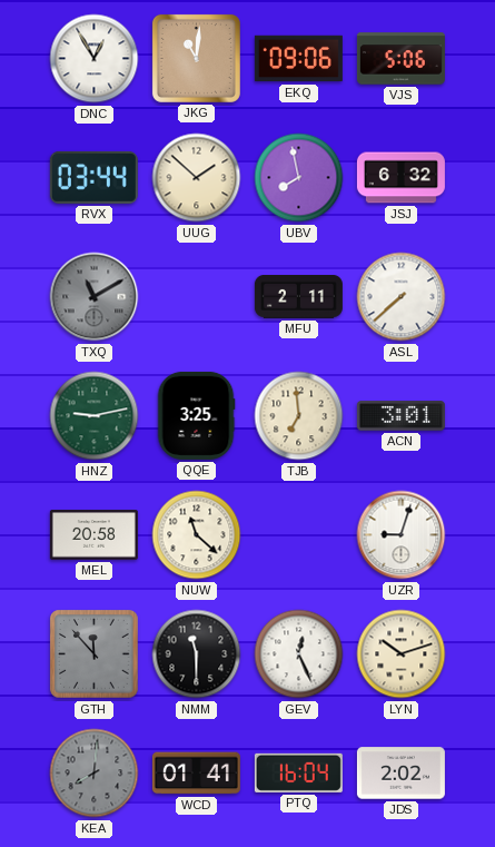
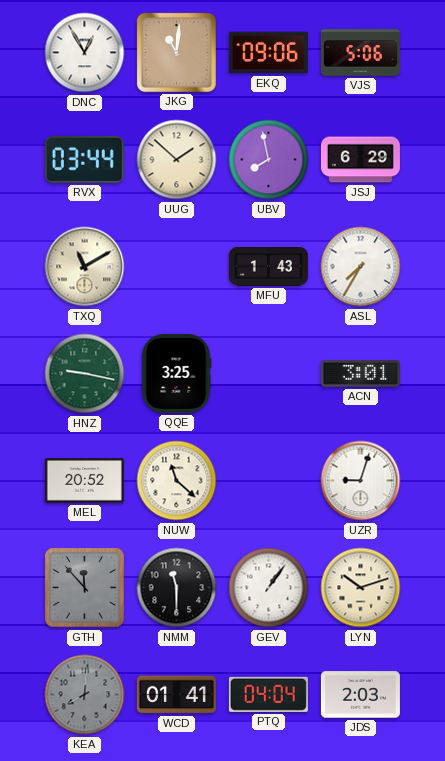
JSJ: 6:32 -> 6:29
TXQ dial: grey -> cream
MFU: 2:11 -> 1:43
ASL: 7:38 -> 7:35
HNZ: 9:13 -> 9:17
TJB: 6:59 -> none
MEL: 20:58 -> 20:52
GEV: 12:26 -> 1:06
PTQ: 16:04 -> 04:04
JDS: 2:02 -> 2:03
